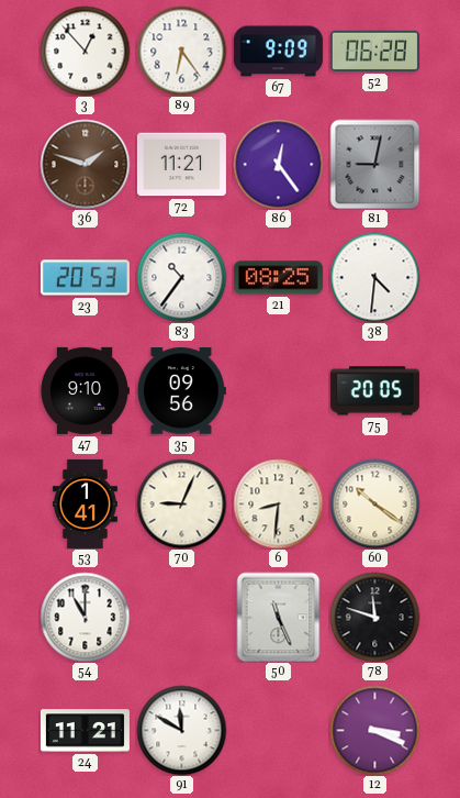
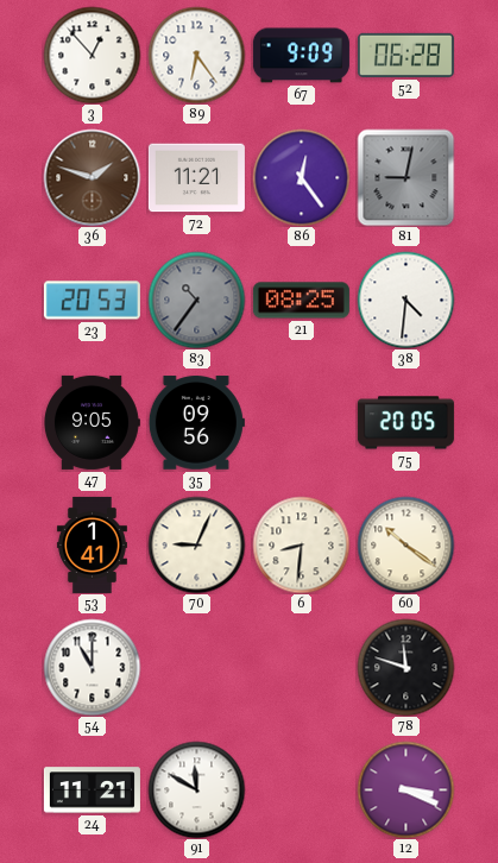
83 dial: white -> grey
47: 9:10 -> 9:05
50: 11:26 -> none
